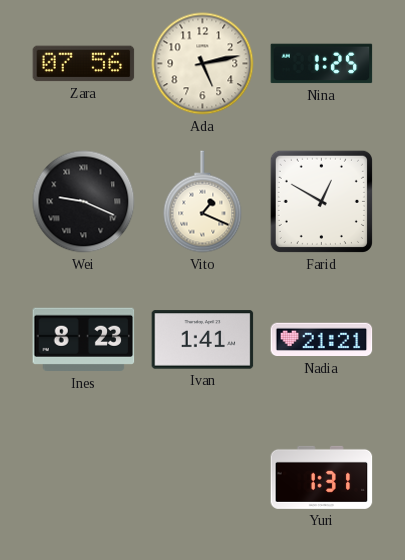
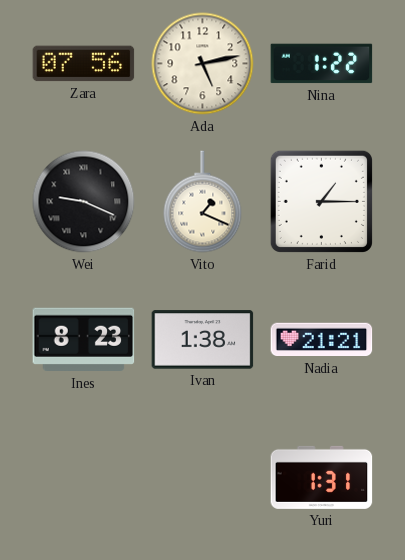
Nina: 1:25 -> 1:22
Farid: 12:50 -> 1:15
Ivan: 1:41 -> 1:38
